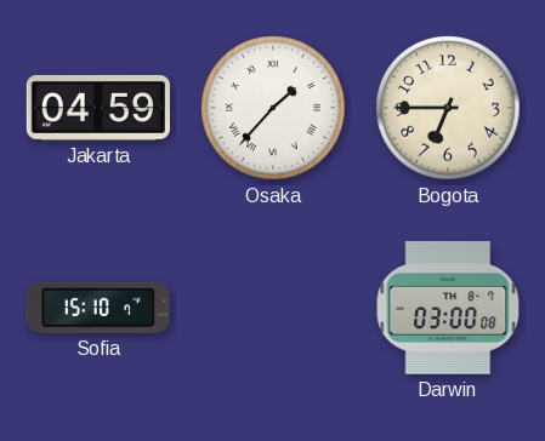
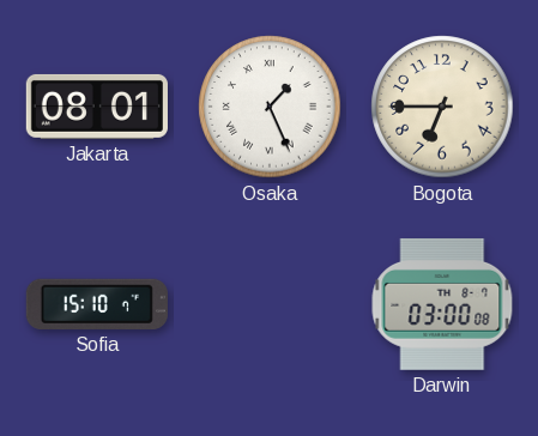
Jakarta: 04:59 -> 08:01
Osaka: 1:37 -> 1:26
